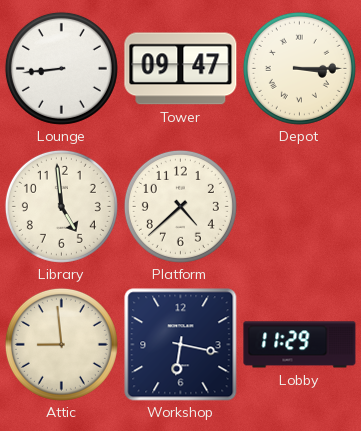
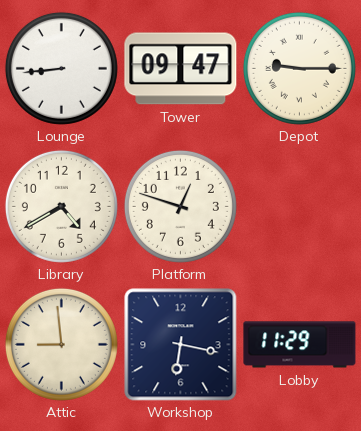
Depot: 3:15 -> 9:15
Library: 4:59 -> 4:40
Platform: 4:38 -> 12:48
